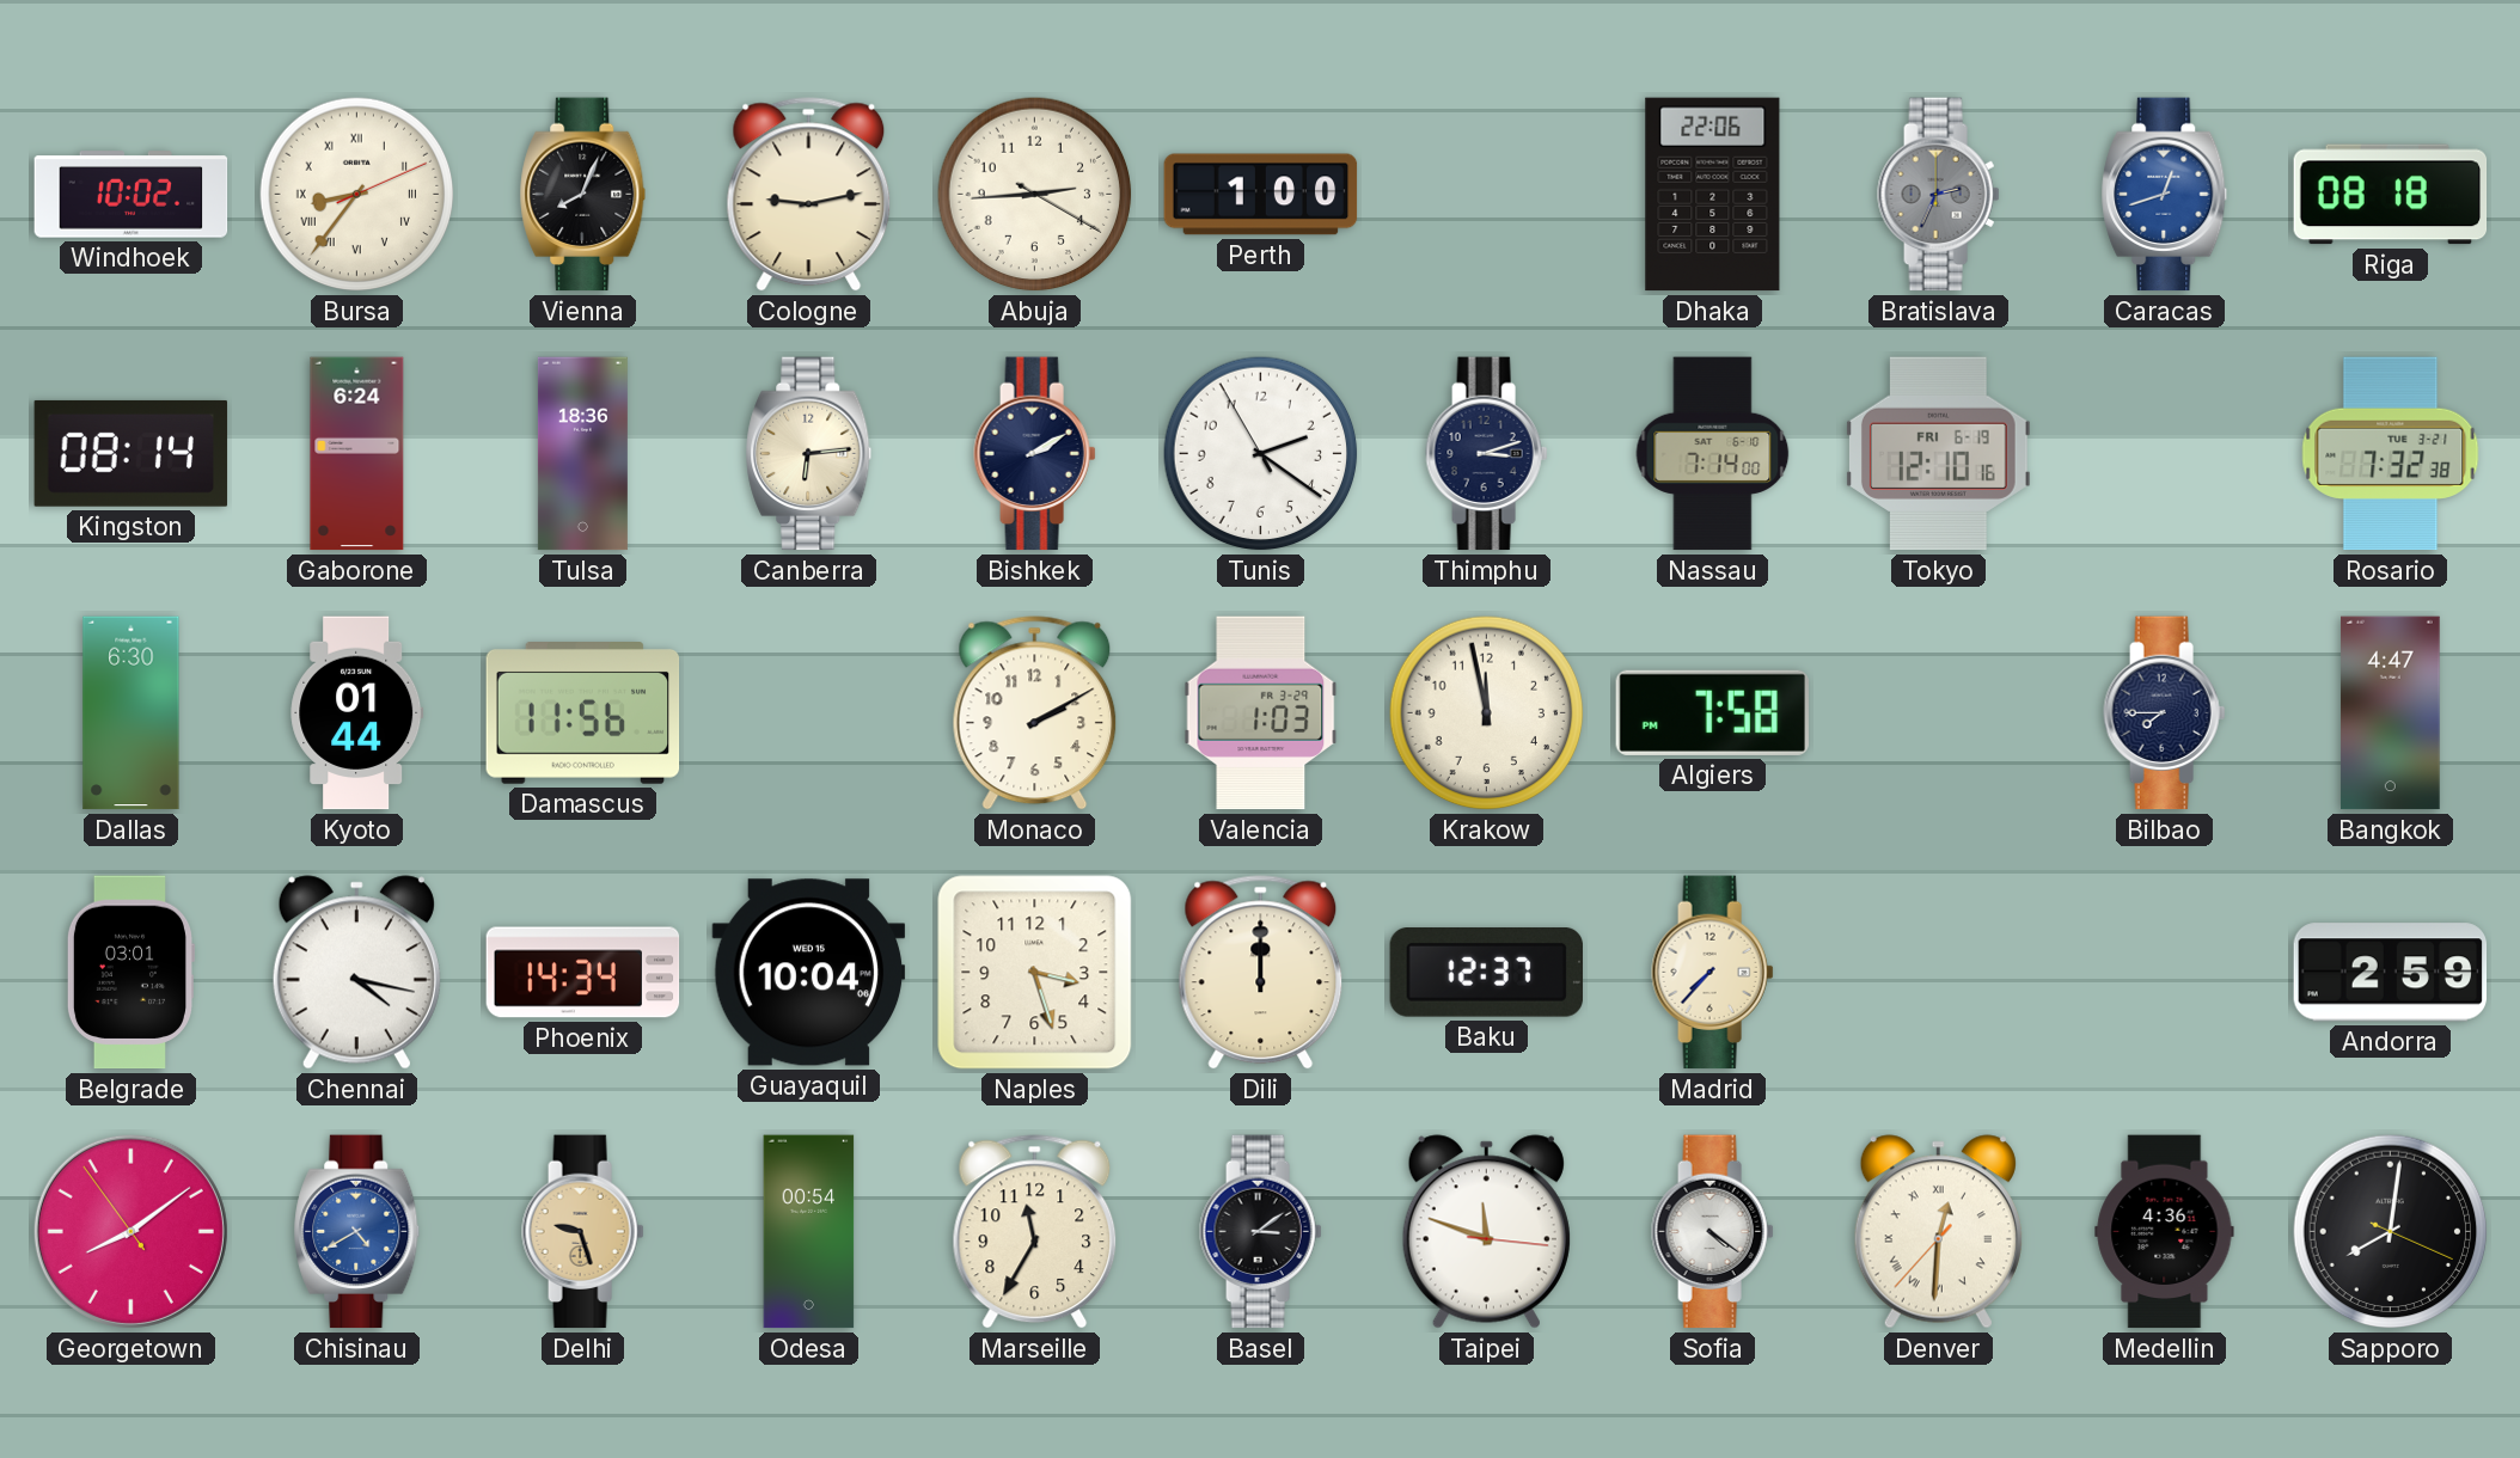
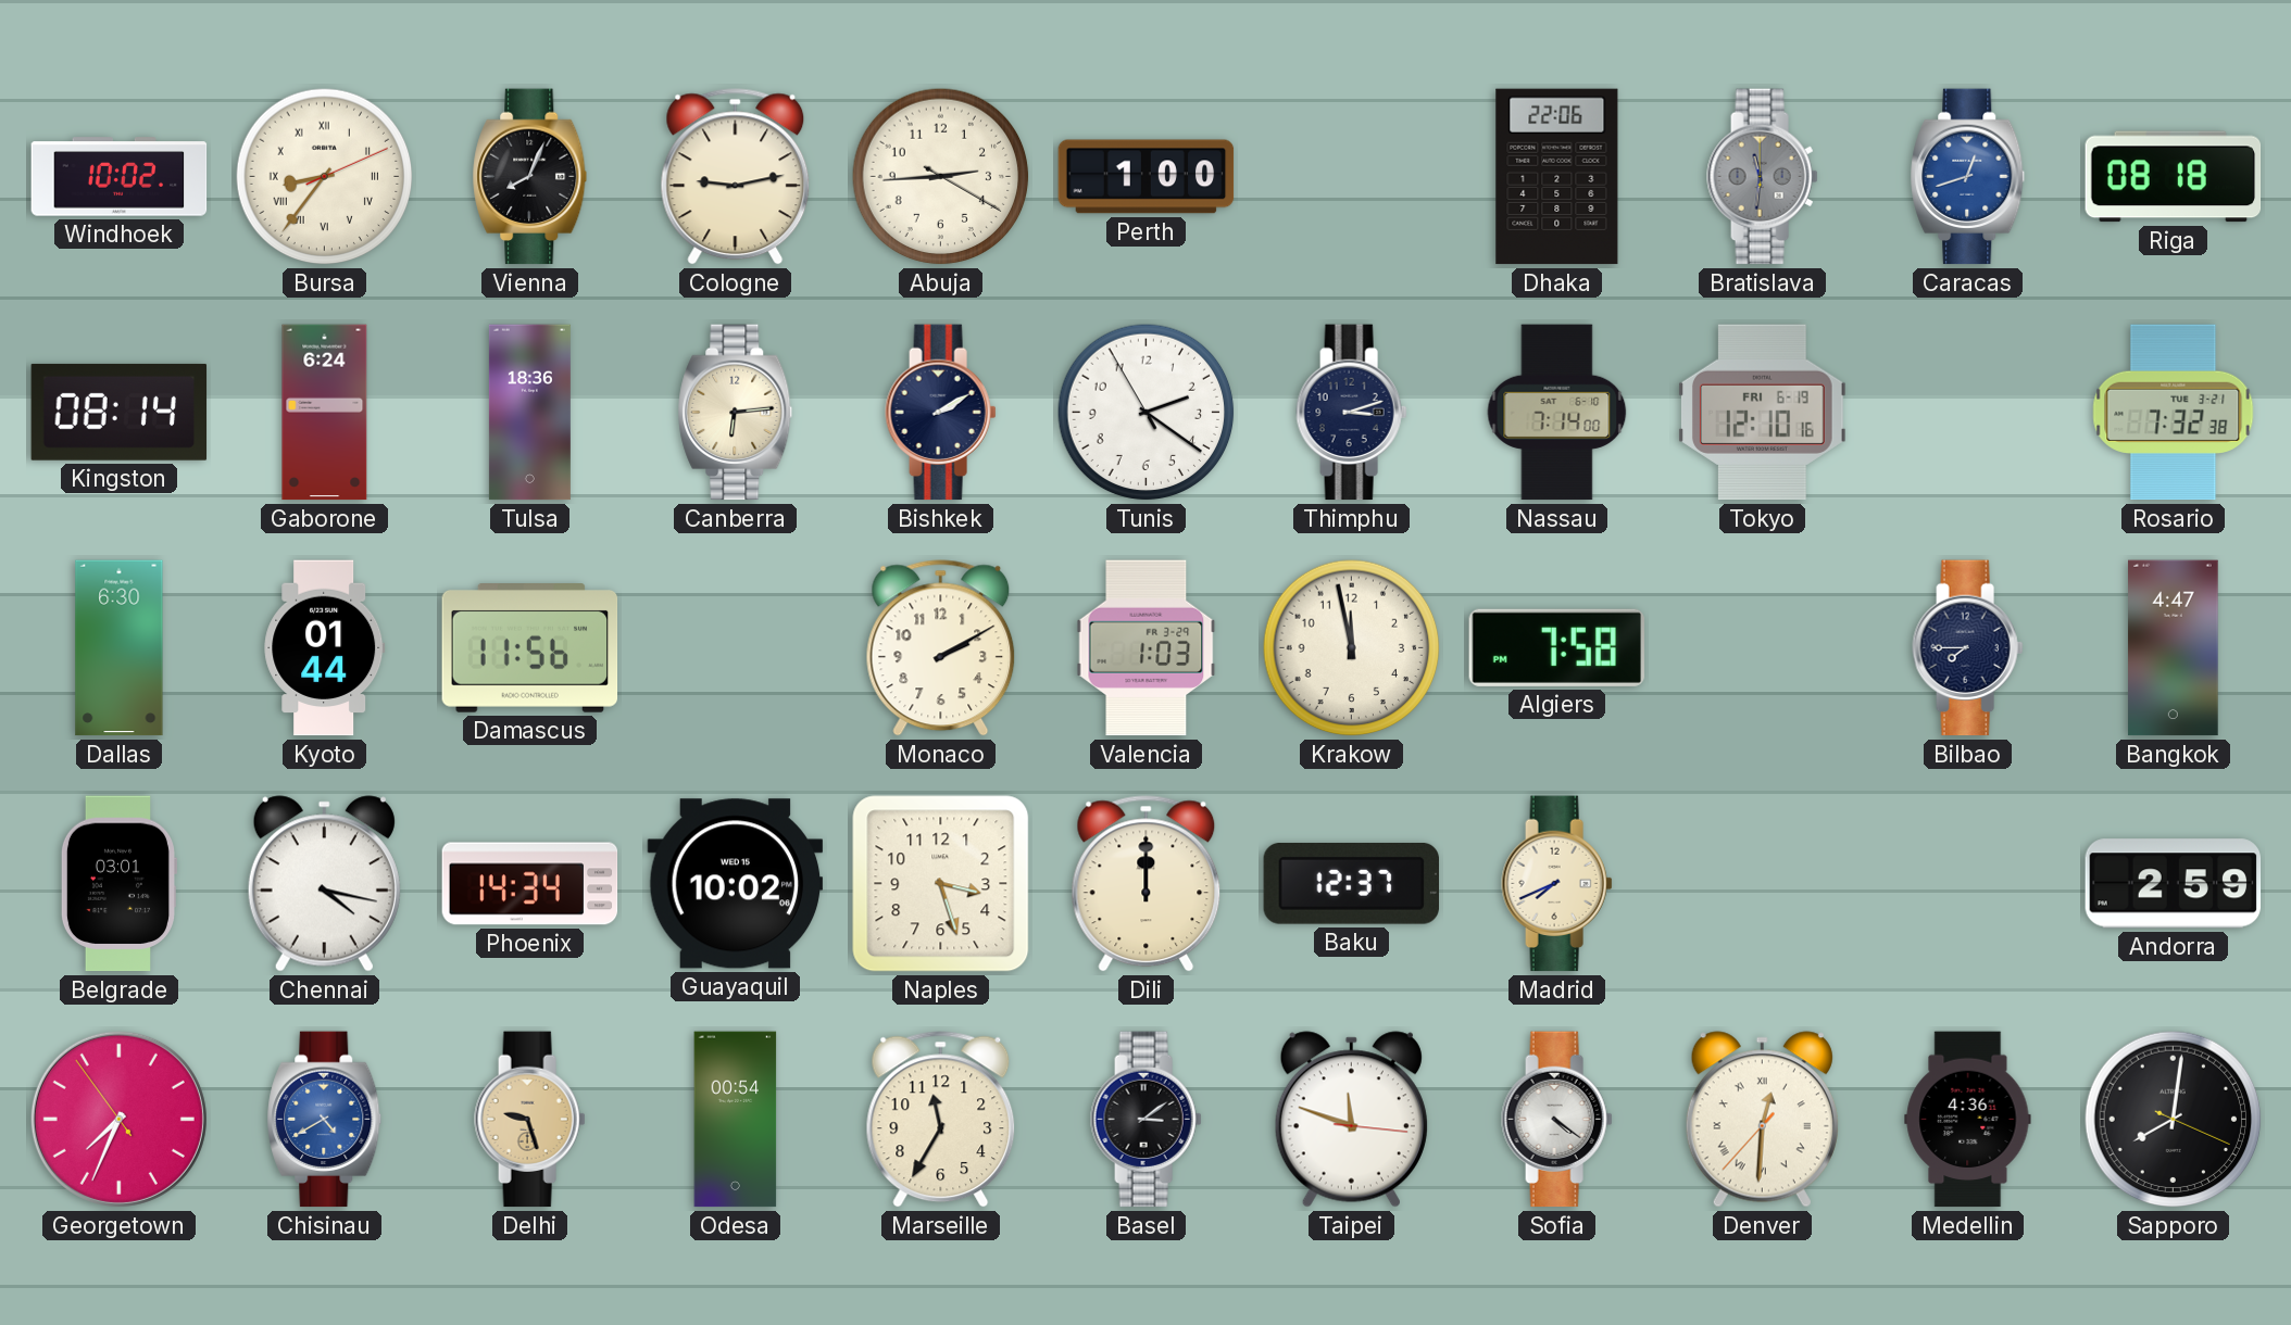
Bratislava: 2:34 -> 11:31
Guayaquil: 10:04 -> 10:02
Madrid: 7:37 -> 7:41
Georgetown: 8:08 -> 7:33
